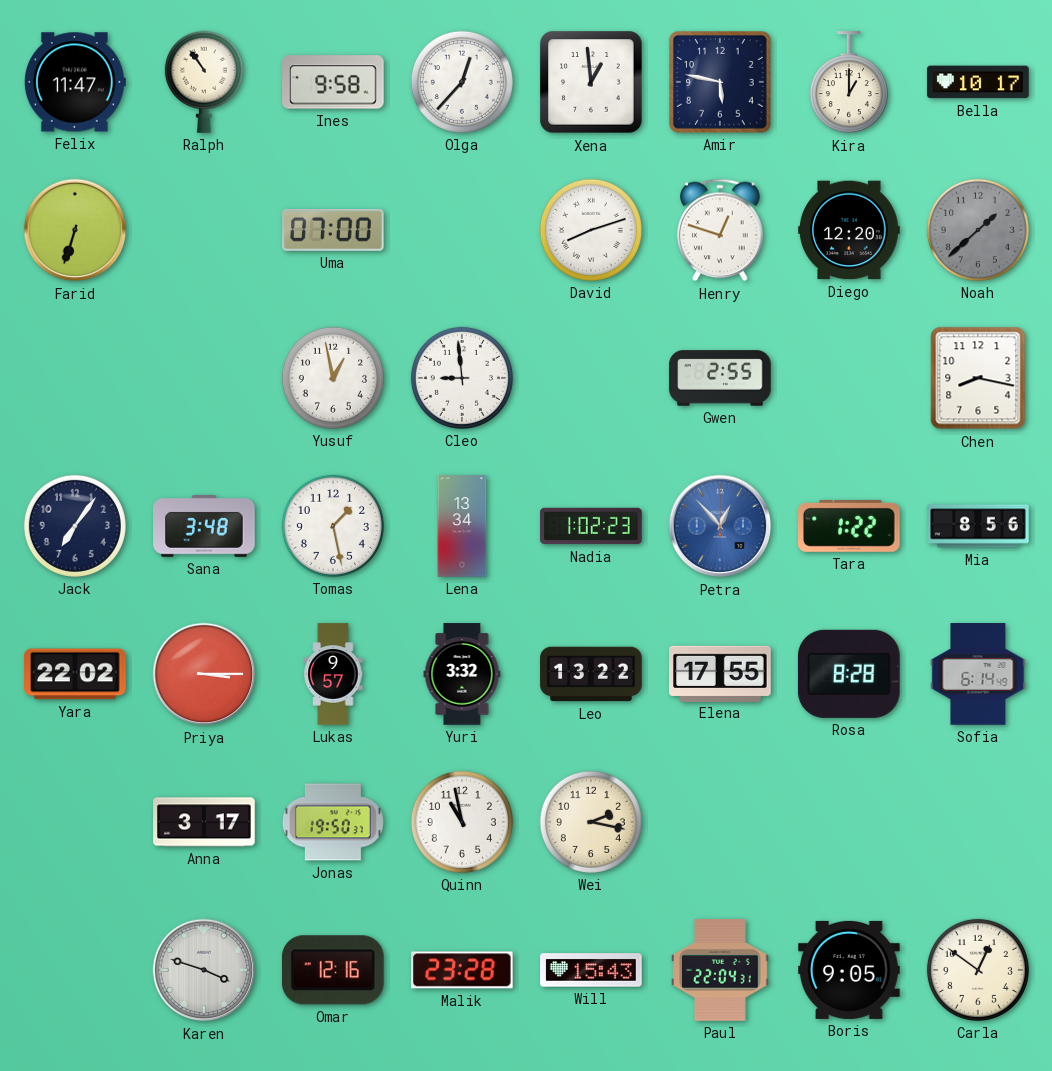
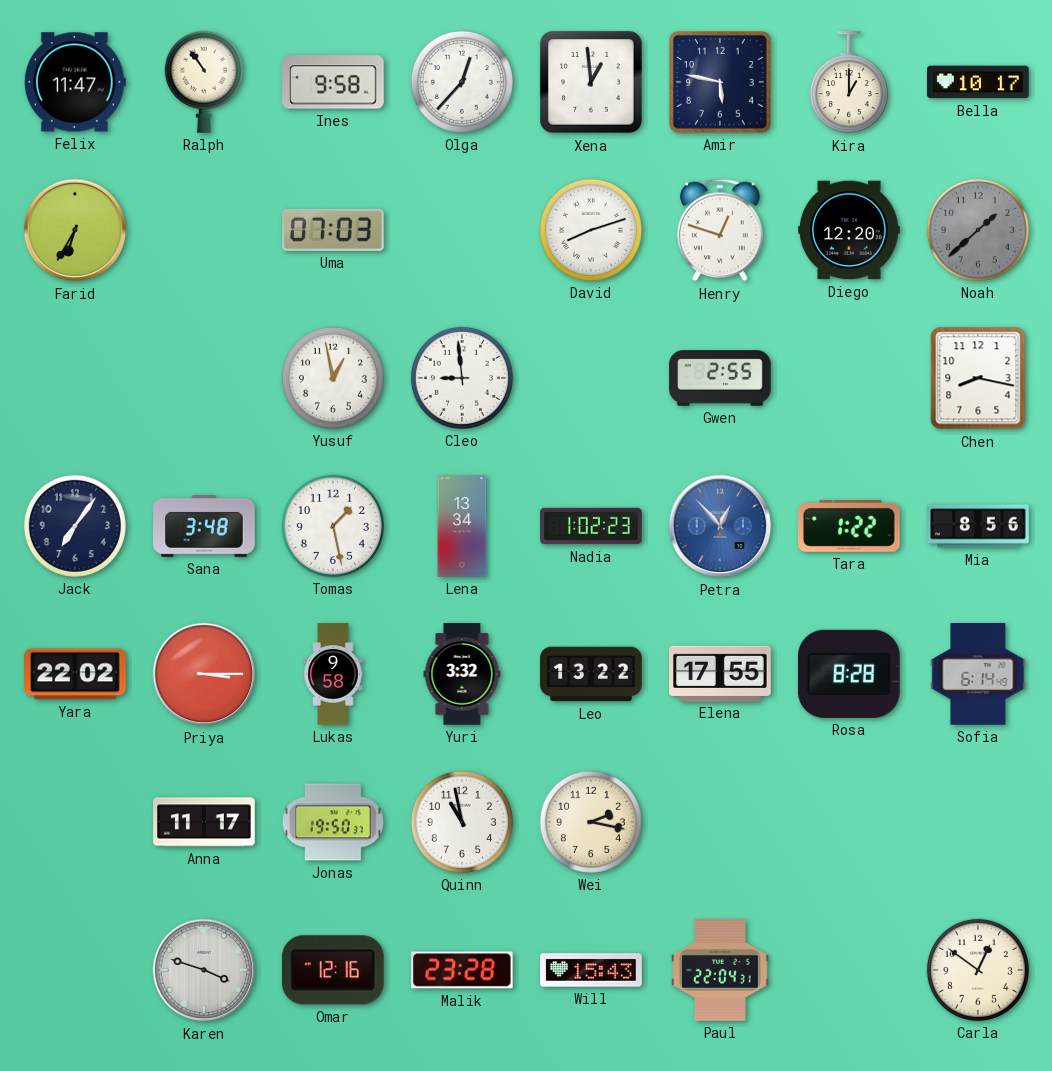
Farid: 6:33 -> 6:35
Uma: 07:00 -> 07:03
Lukas: 9:57 -> 9:58
Anna: 3:17 -> 11:17
Boris: 9:05 -> none
